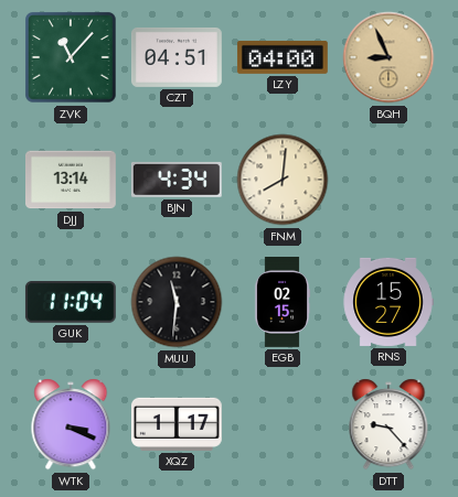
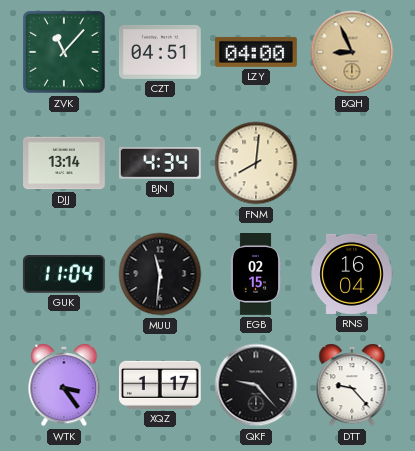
RNS: 15:27 -> 16:04
WTK: 3:19 -> 3:24
QKF: none -> 9:23
